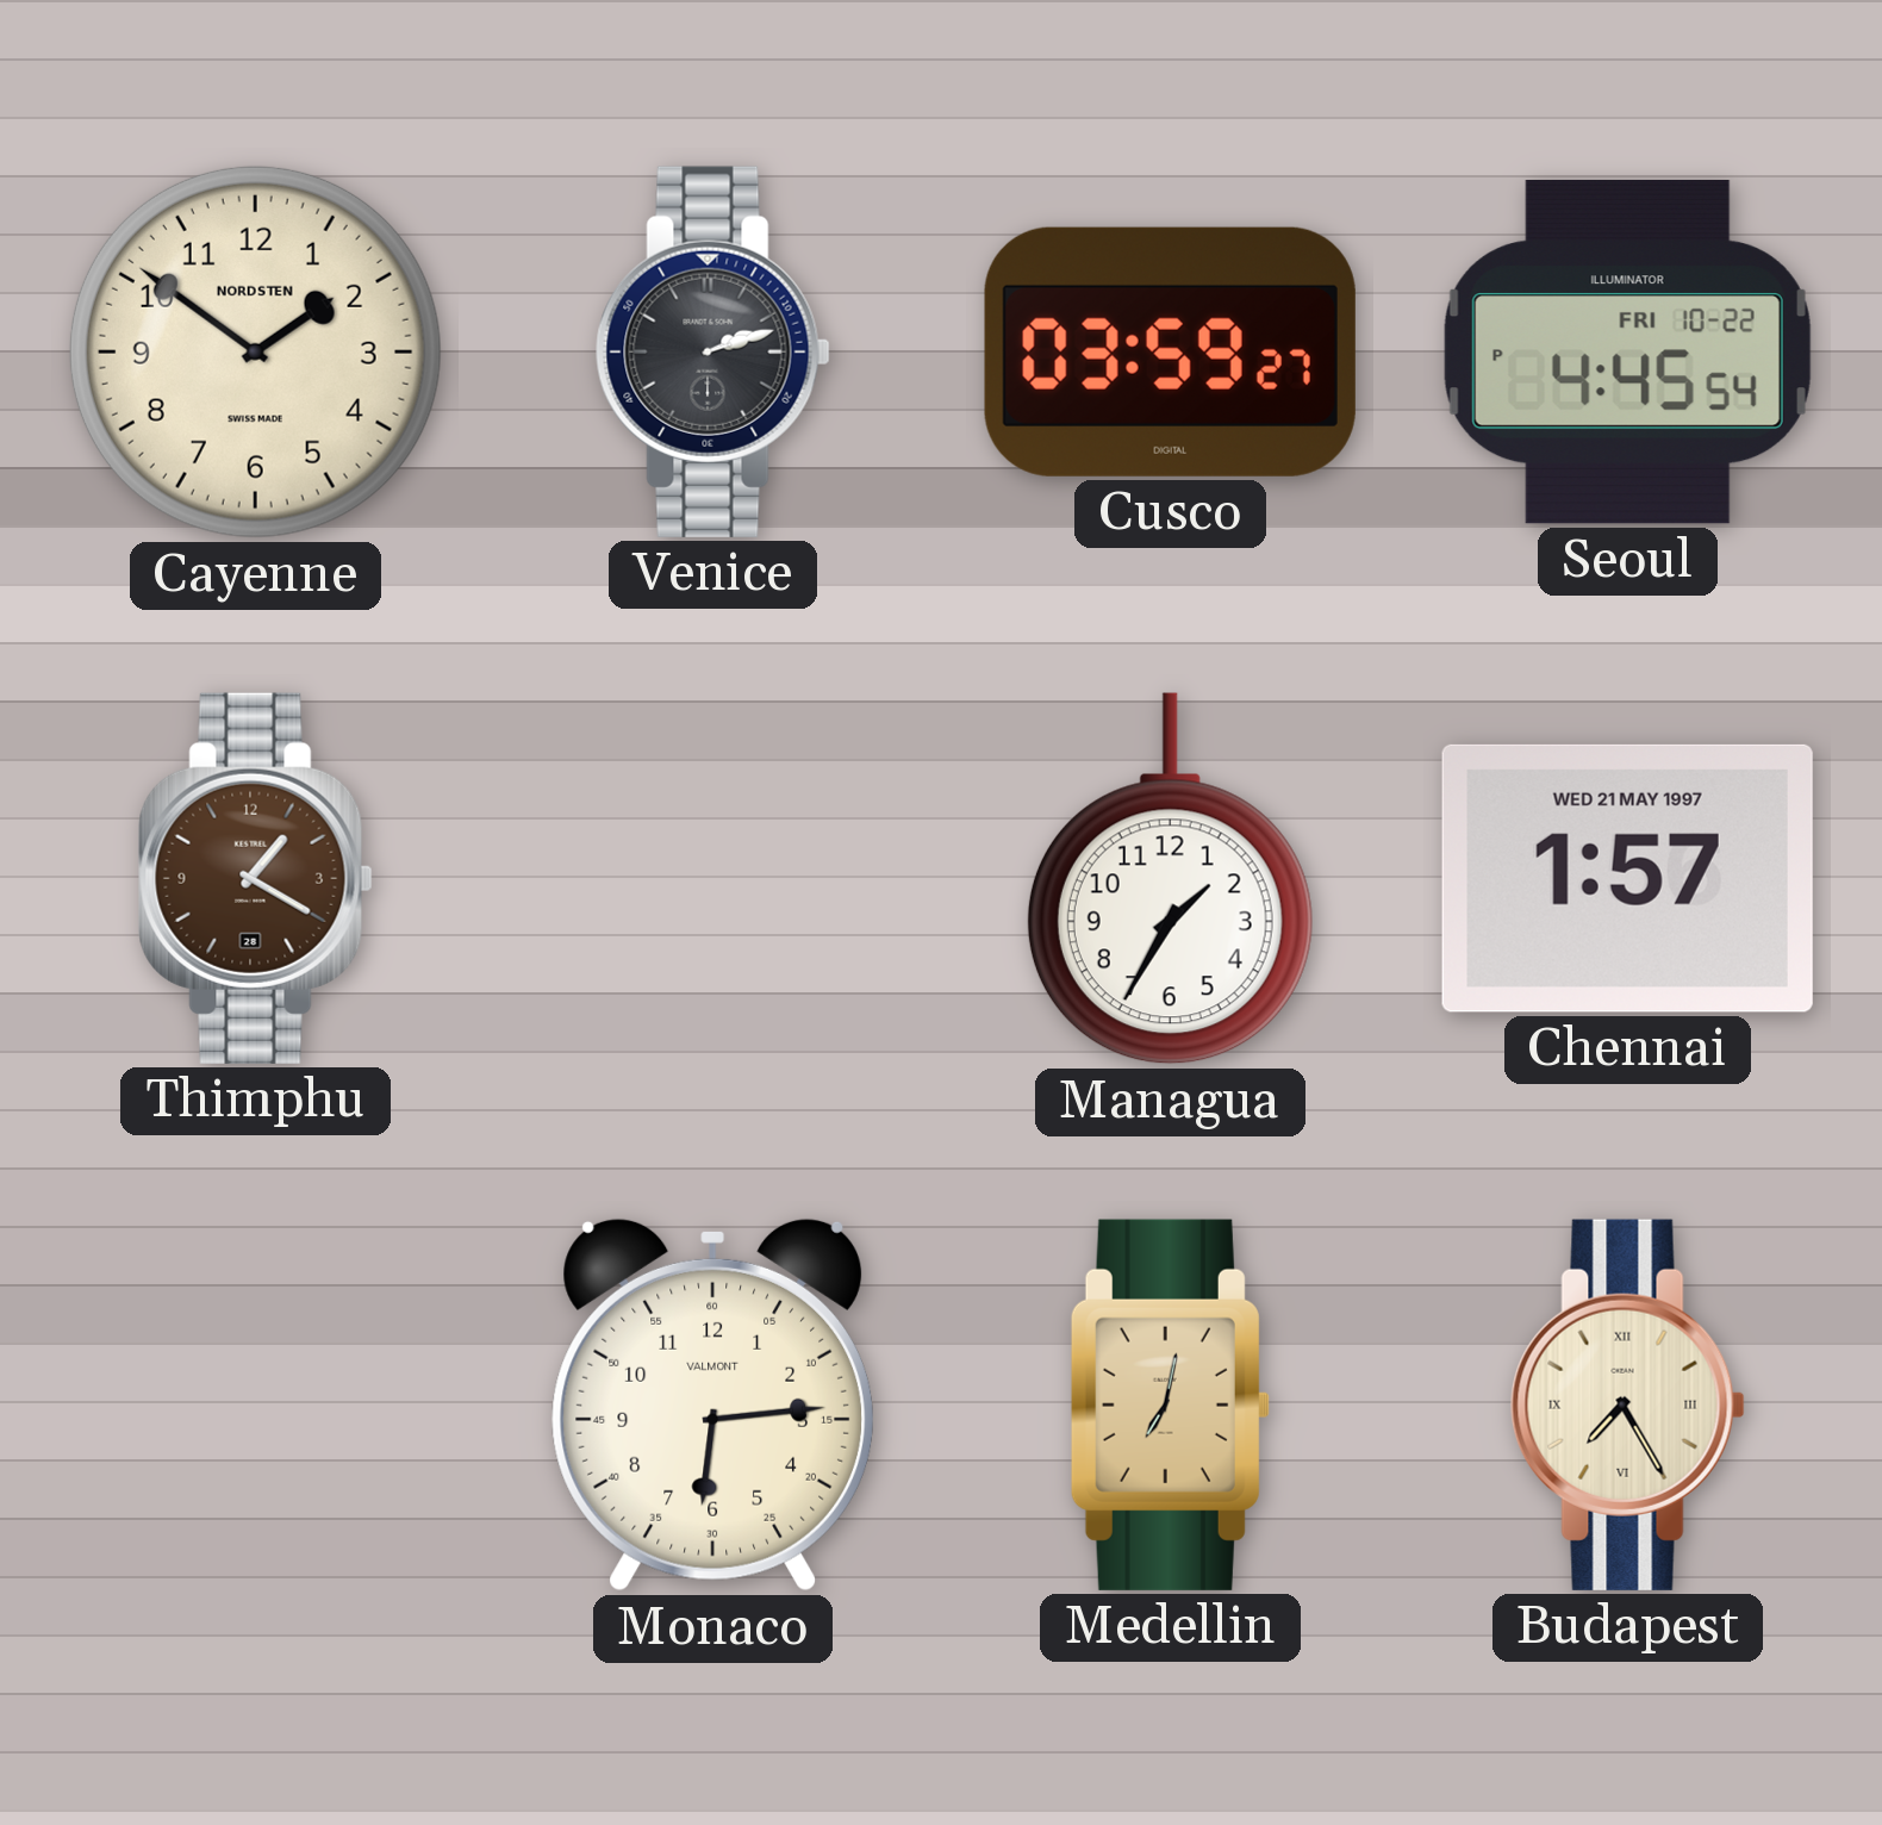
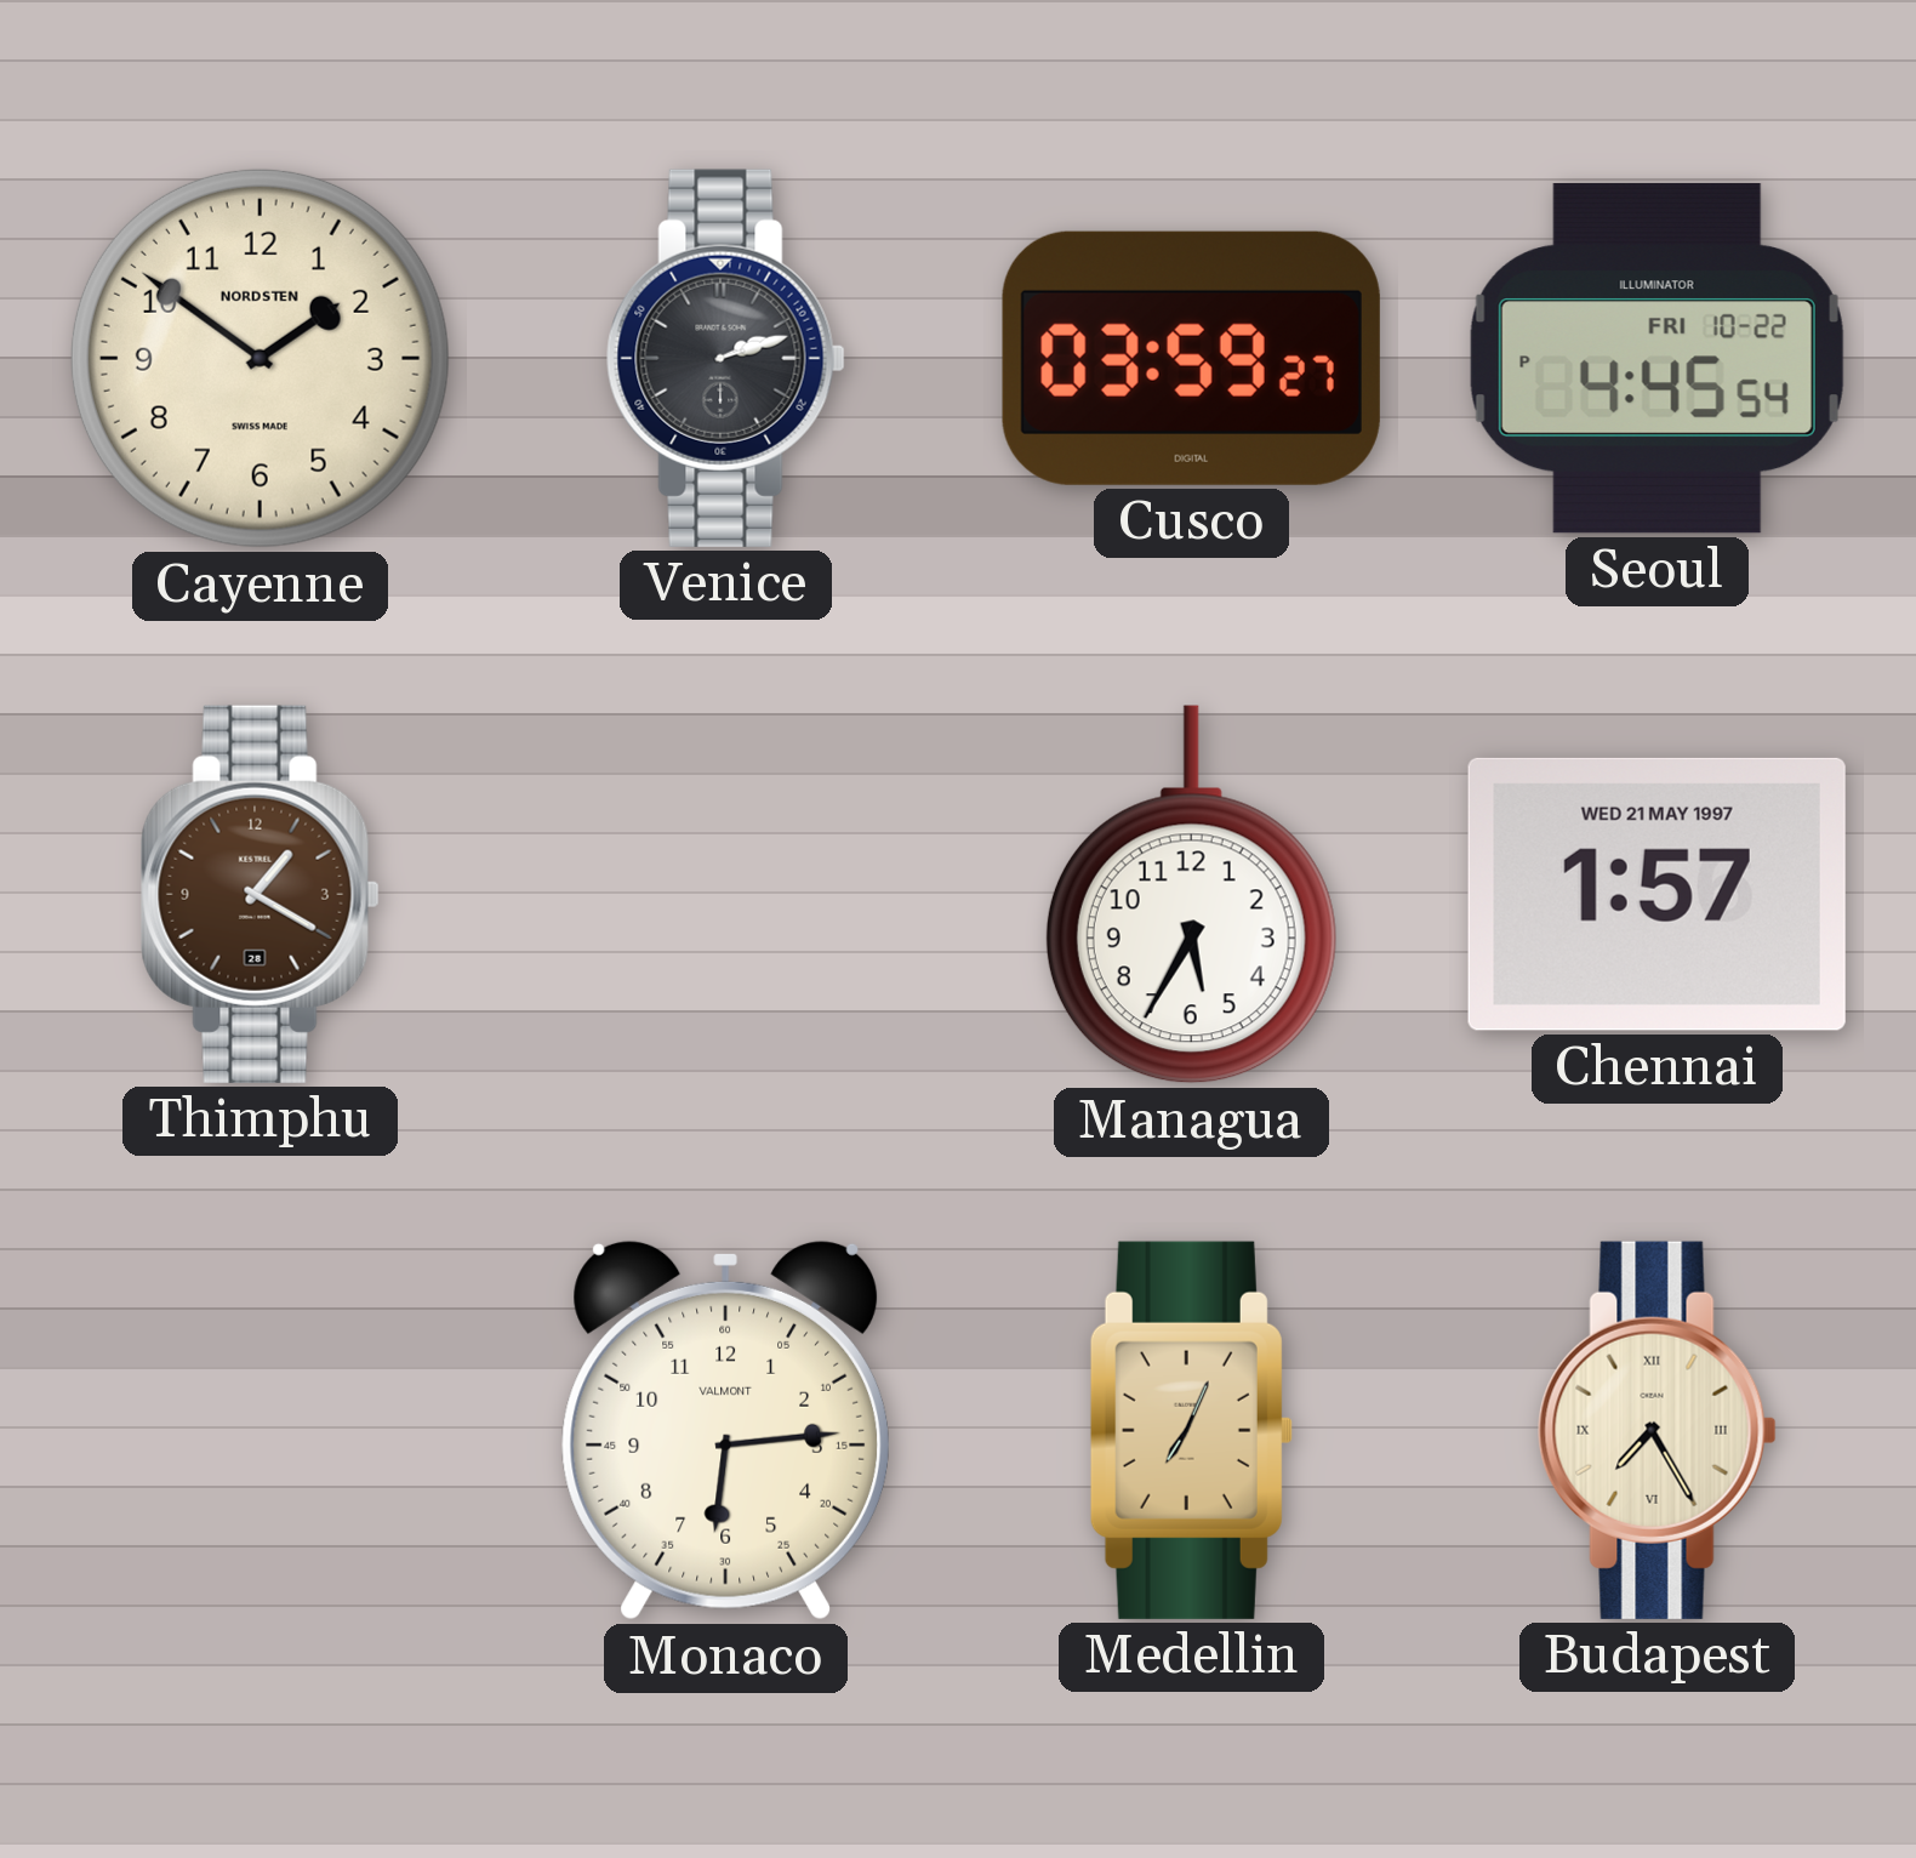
Managua: 1:35 -> 5:35
Medellin: 7:02 -> 7:04
